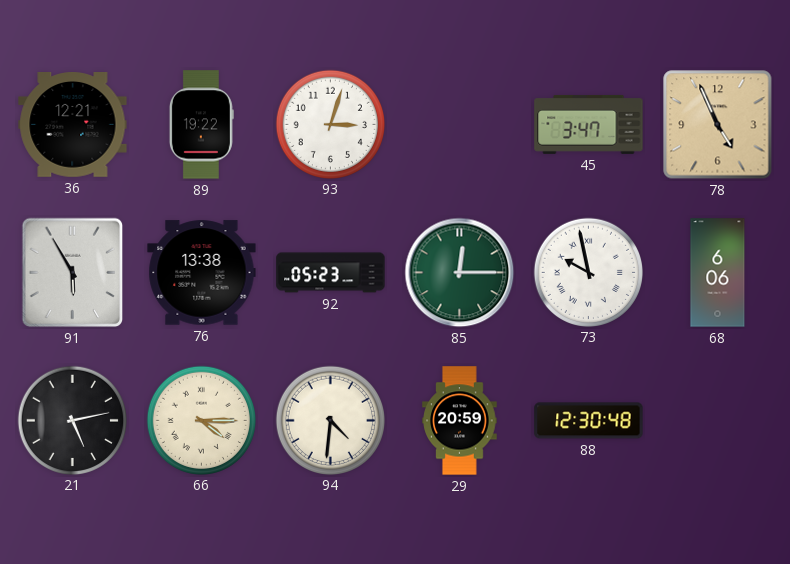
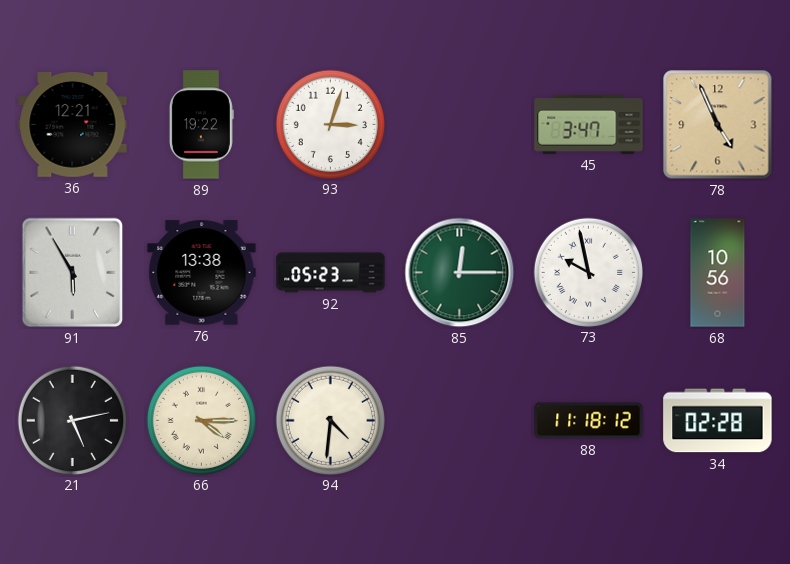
68: 6:06 -> 10:56
29: 20:59 -> none
88: 12:30 -> 11:18
34: none -> 02:28
